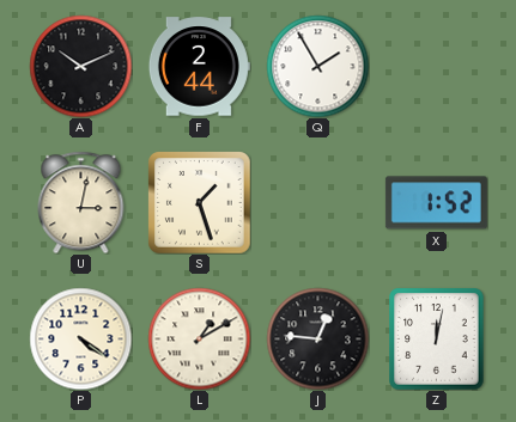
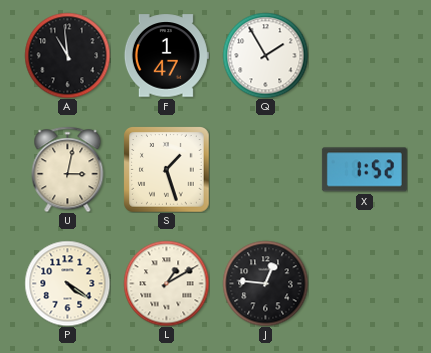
A: 10:11 -> 10:59
F: 2:44 -> 1:47
Z: 12:02 -> none
